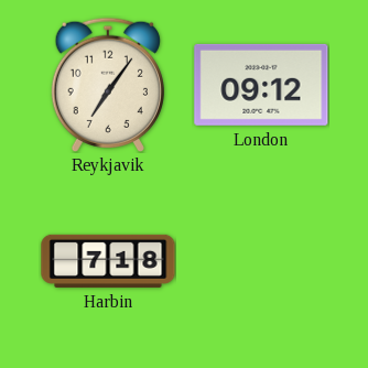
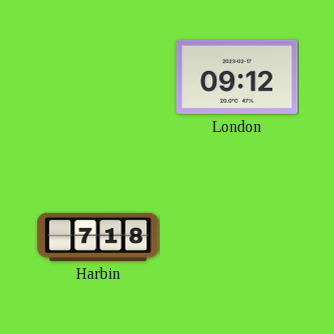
Reykjavik: 7:06 -> none
